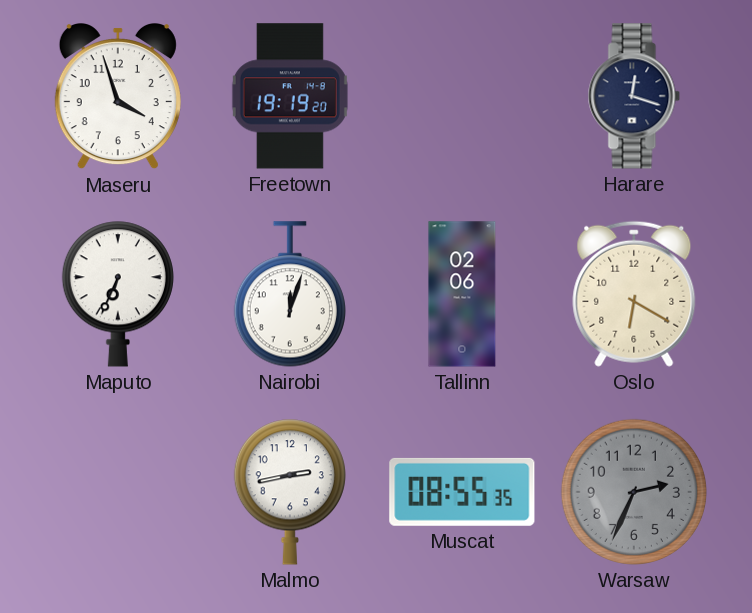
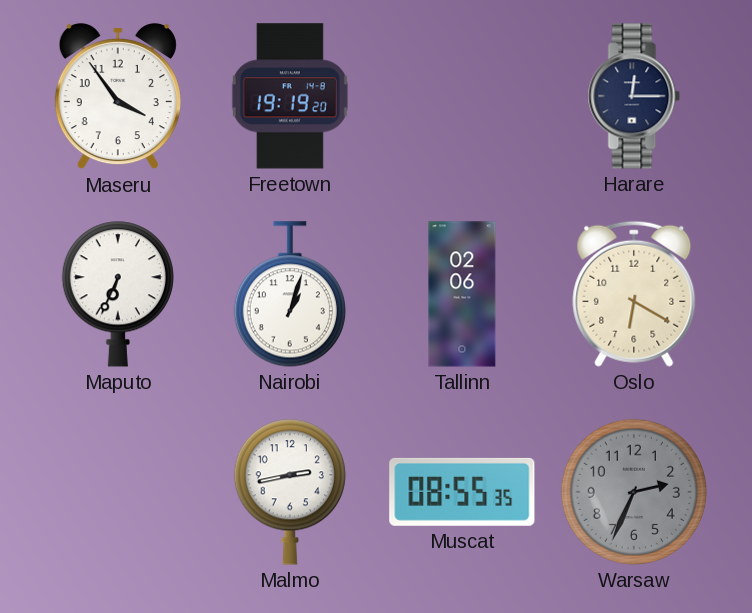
Maseru: 3:57 -> 3:54
Harare: 12:18 -> 12:15
Nairobi: 12:03 -> 1:03
